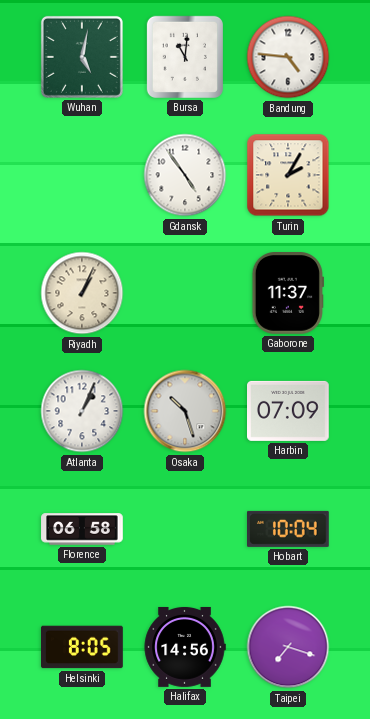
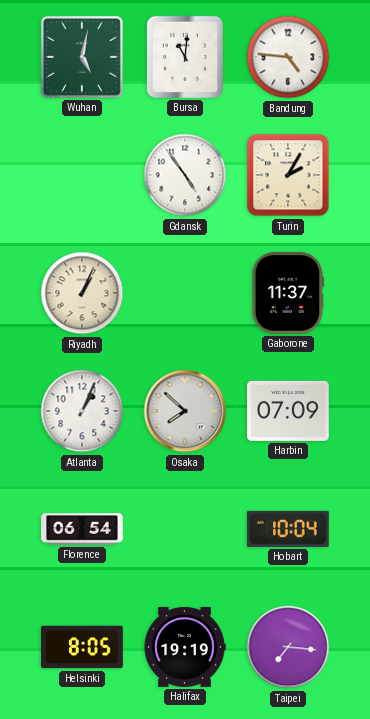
Osaka: 10:27 -> 7:52
Florence: 06:58 -> 06:54
Halifax: 14:56 -> 19:19
Taipei: 7:18 -> 7:16
